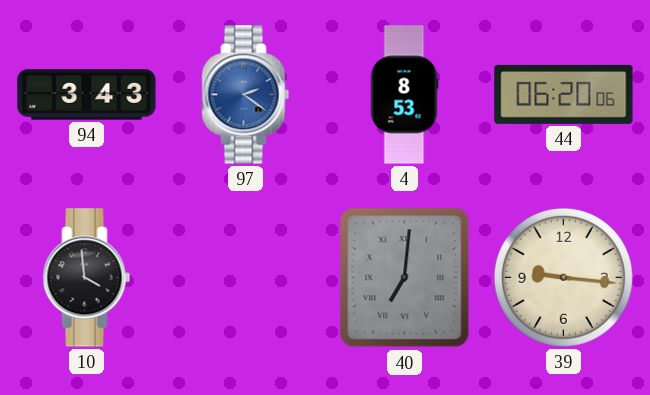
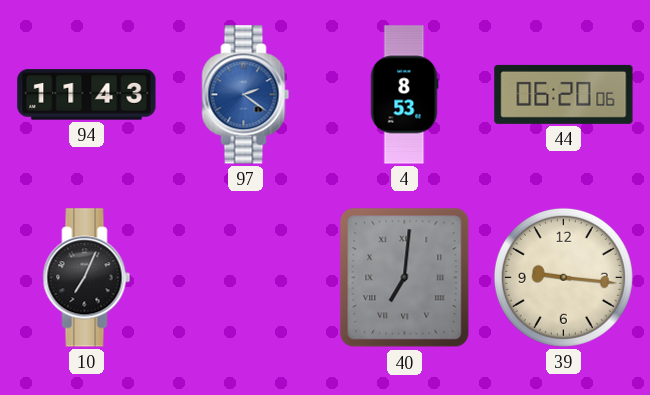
94: 3:43 -> 11:43
10: 3:59 -> 7:04
